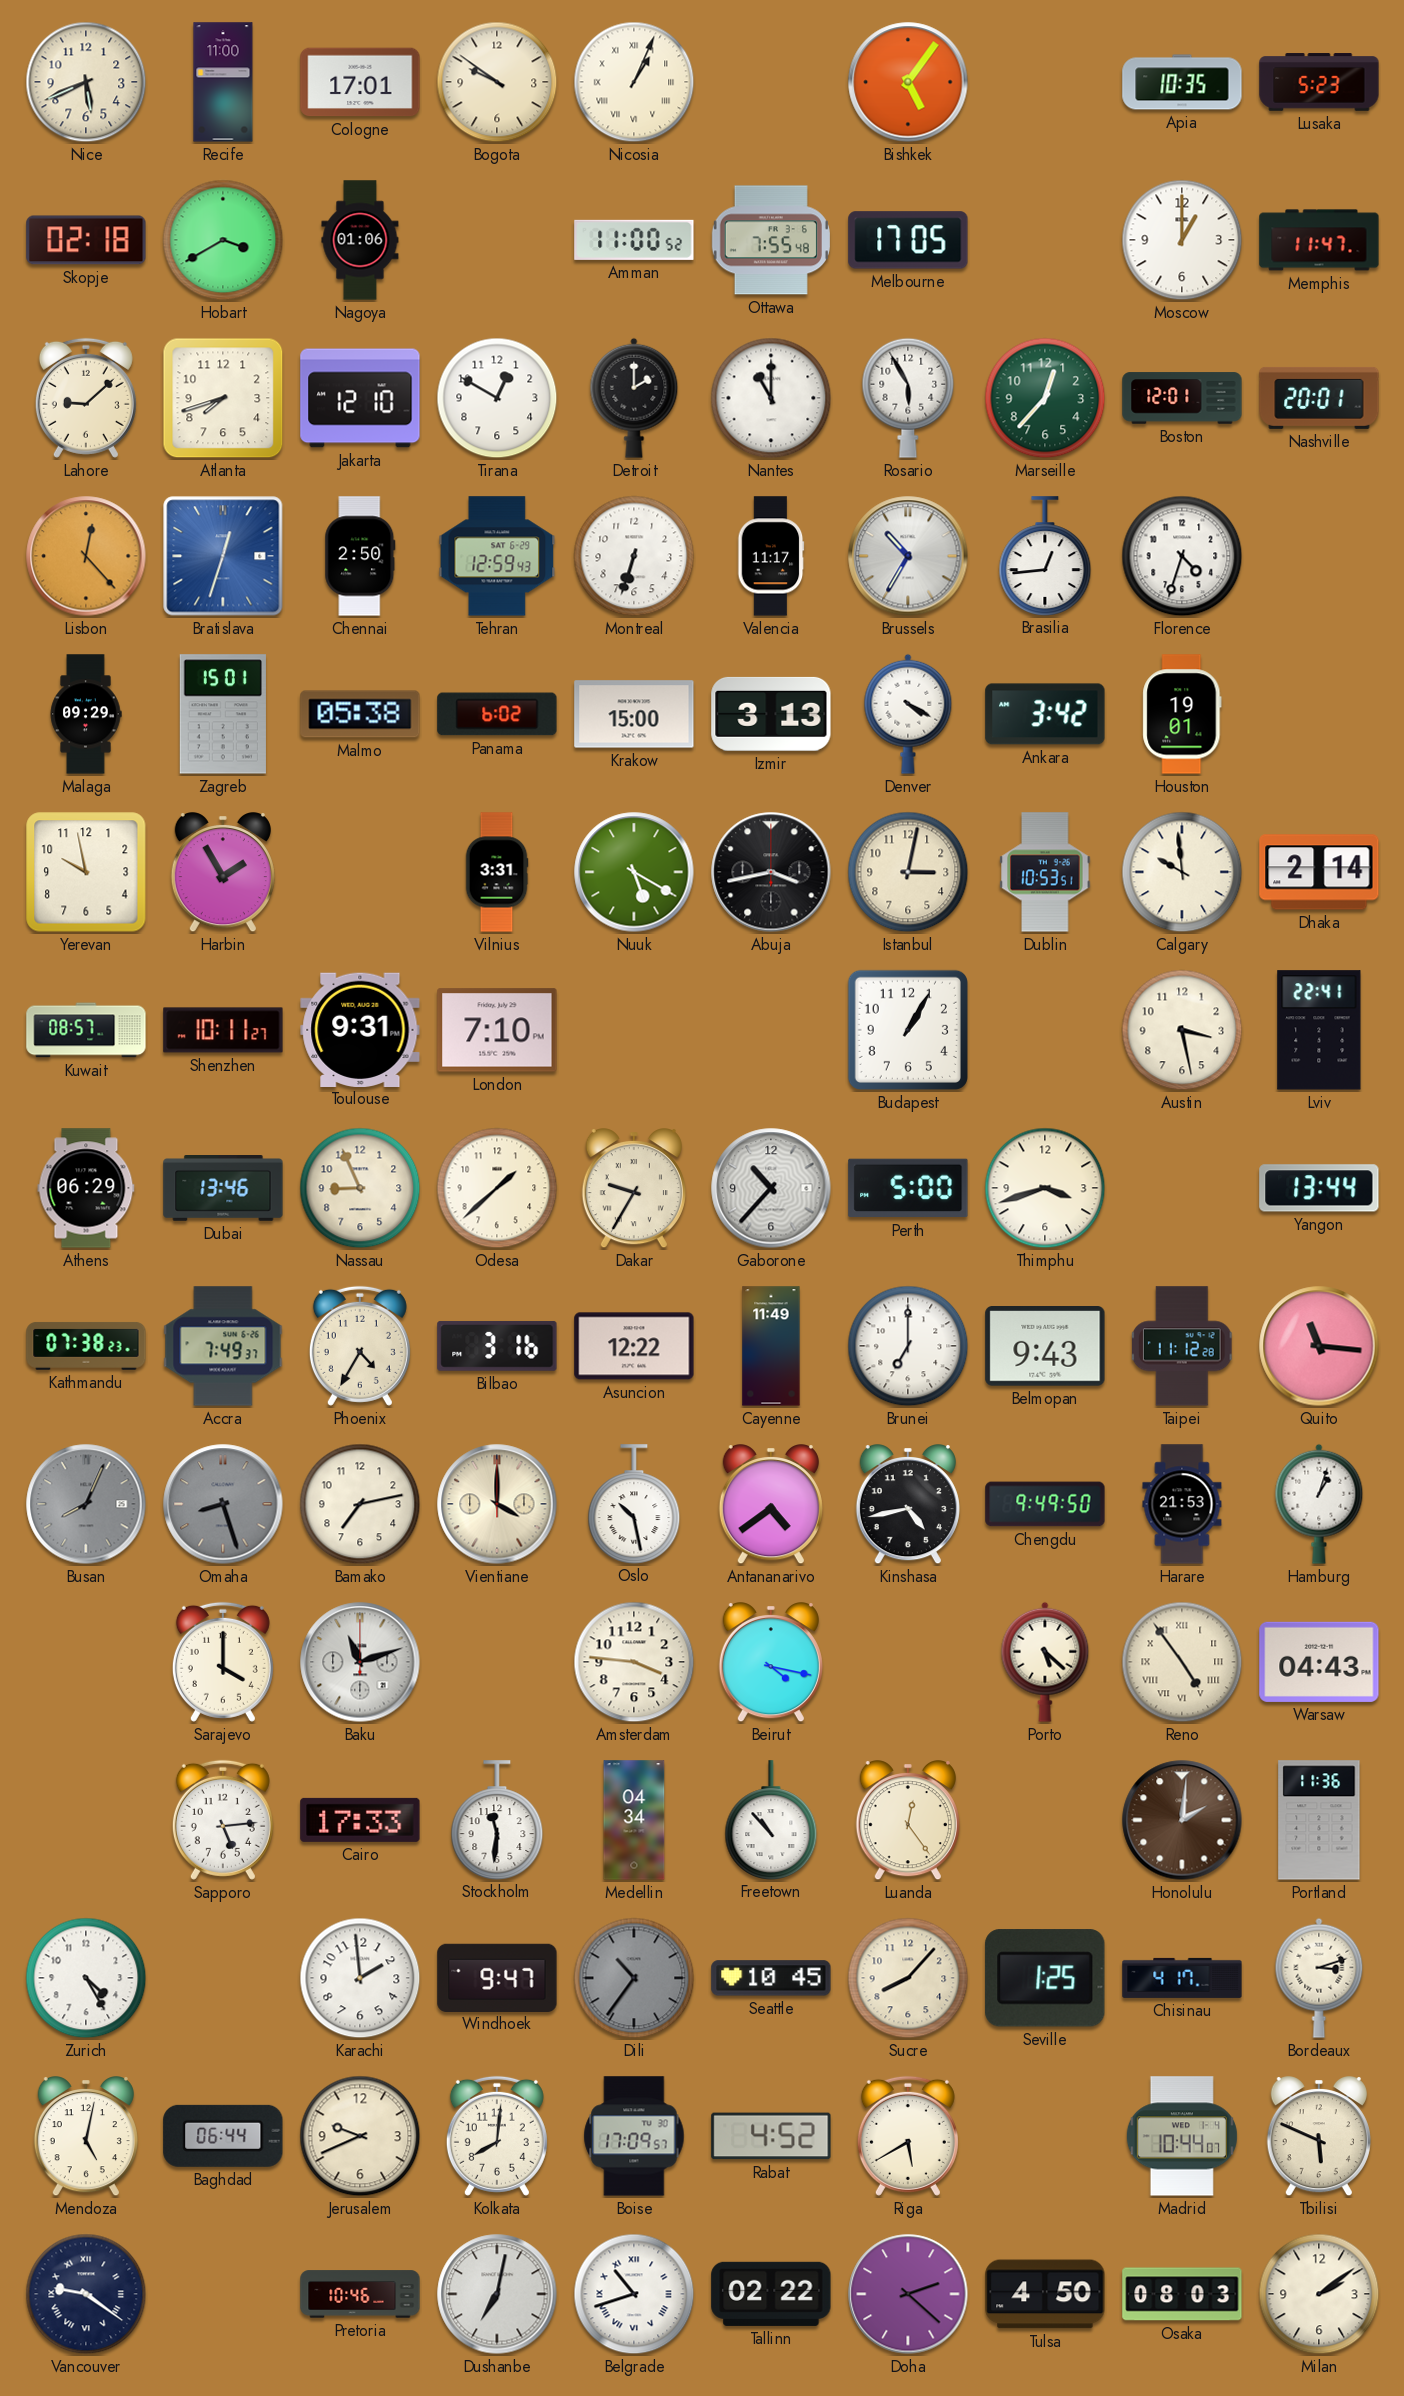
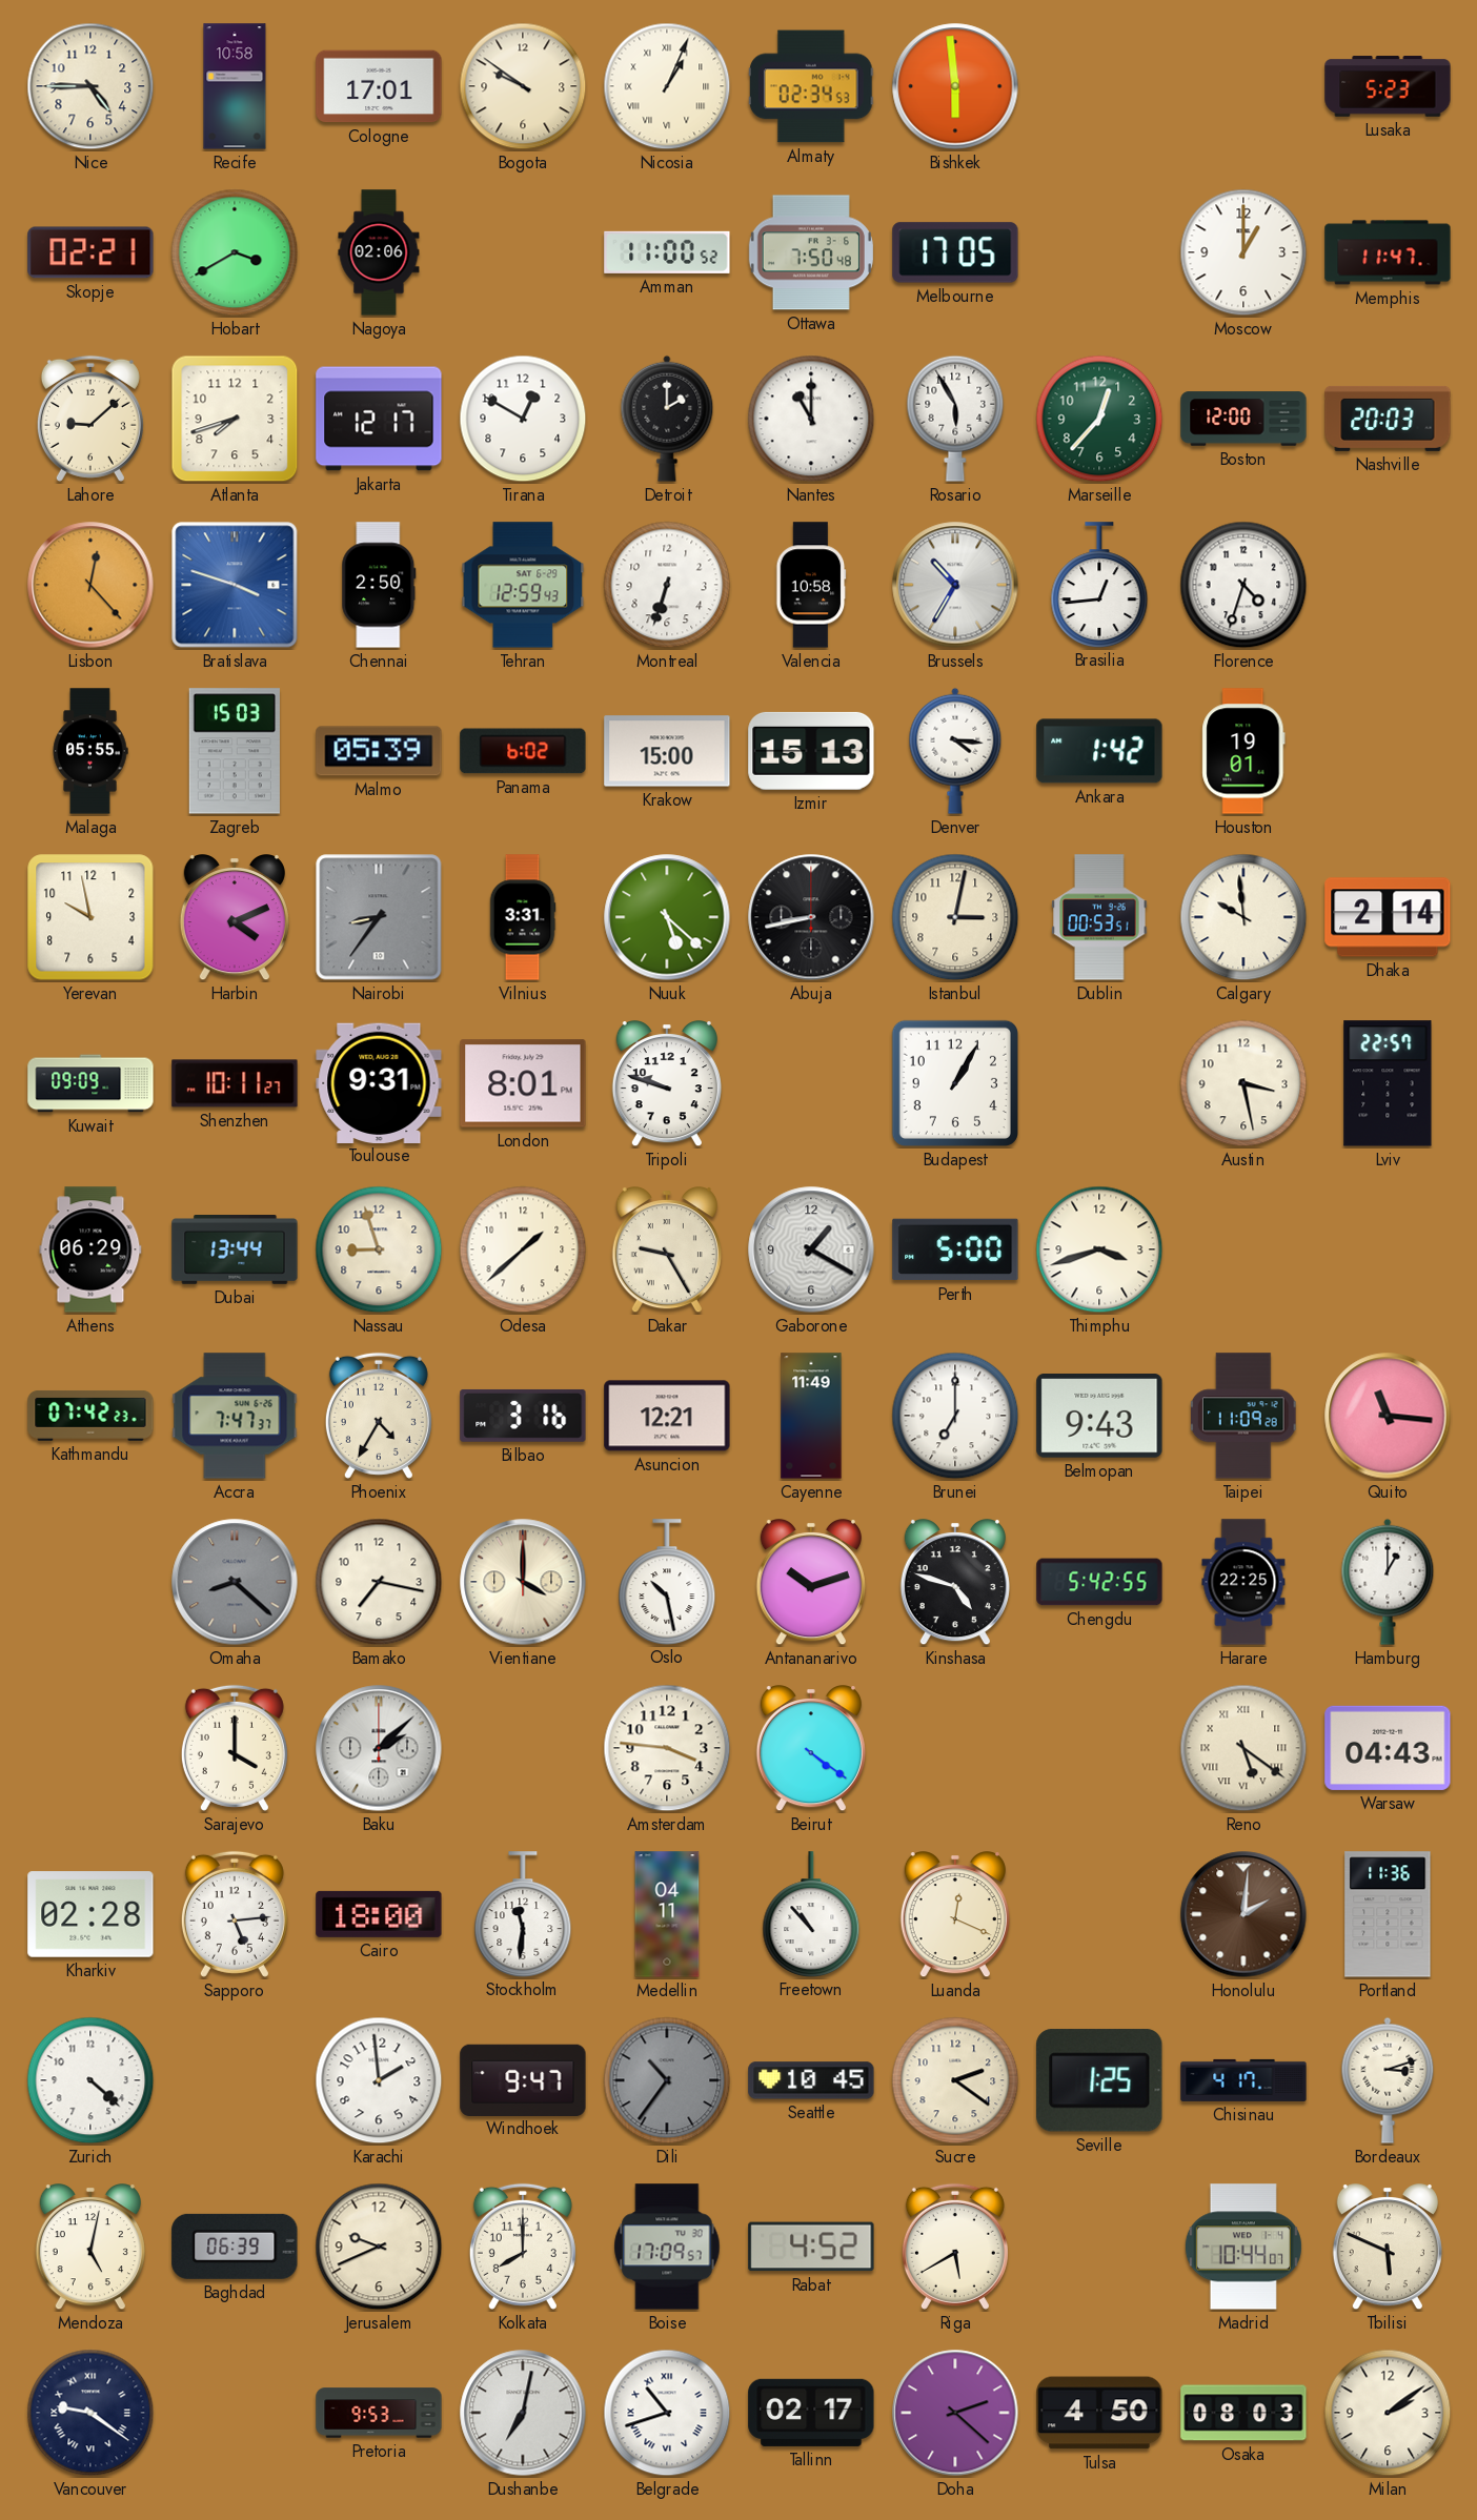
Nice: 5:41 -> 4:45
Recife: 11:00 -> 10:58
Almaty: none -> 02:34
Bishkek: 5:06 -> 5:59
Apia: 10:35 -> none
Skopje: 02:18 -> 02:21
Nagoya: 01:06 -> 02:06
Ottawa: 7:55 -> 7:50
Jakarta: 12:10 -> 12:17
Boston: 12:01 -> 12:00
Nashville: 20:01 -> 20:03
Bratislava: 12:33 -> 3:48
Valencia: 11:17 -> 10:58
Malaga: 09:29 -> 05:55
Zagreb: 15:01 -> 15:03
Malmo: 05:38 -> 05:39
Izmir: 3:13 -> 15:13
Denver: 4:20 -> 4:16
Ankara: 3:42 -> 1:42
Harbin: 1:55 -> 4:11
Nairobi: none -> 8:36
Nuuk: 5:20 -> 5:22
Abuja: 3:43 -> 8:43
Dublin: 10:53 -> 00:53
Kuwait: 08:57 -> 09:09
London: 7:10 -> 8:01
Tripoli: none -> 9:48
Lviv: 22:41 -> 22:57
Dubai: 13:46 -> 13:44
Nassau: 8:56 -> 8:57
Dakar: 9:35 -> 9:25
Gaborone: 10:37 -> 1:20
Yangon: 13:44 -> none
Kathmandu: 07:38 -> 07:42
Accra: 7:49 -> 7:47
Asuncion: 12:22 -> 12:21
Taipei: 11:12 -> 11:09
Busan: 8:04 -> none
Omaha: 8:27 -> 8:22
Bamako: 7:13 -> 7:17
Antananarivo: 4:39 -> 10:12
Kinshasa: 4:43 -> 4:48
Chengdu: 9:49 -> 5:42
Harare: 21:53 -> 22:25
Hamburg: 1:03 -> 1:00
Baku: 11:12 -> 2:08
Beirut: 4:17 -> 4:21
Porto: 5:22 -> none
Reno: 4:54 -> 5:21
Kharkiv: none -> 02:28
Cairo: 17:33 -> 18:00
Medellin: 04:34 -> 04:11
Luanda: 12:24 -> 12:19
Zurich: 4:25 -> 4:22
Sucre: 8:07 -> 2:21
Baghdad: 06:44 -> 06:39
Kolkata: 8:01 -> 8:00
Pretoria: 10:46 -> 9:53
Tallinn: 02:22 -> 02:17
